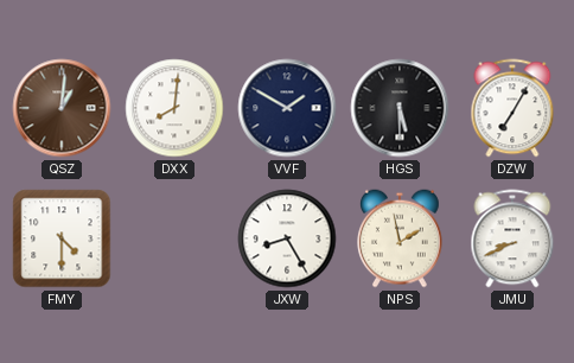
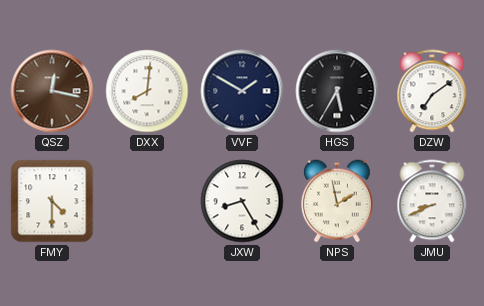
QSZ: 1:01 -> 12:17
HGS: 5:30 -> 5:35
DZW: 7:05 -> 7:09
